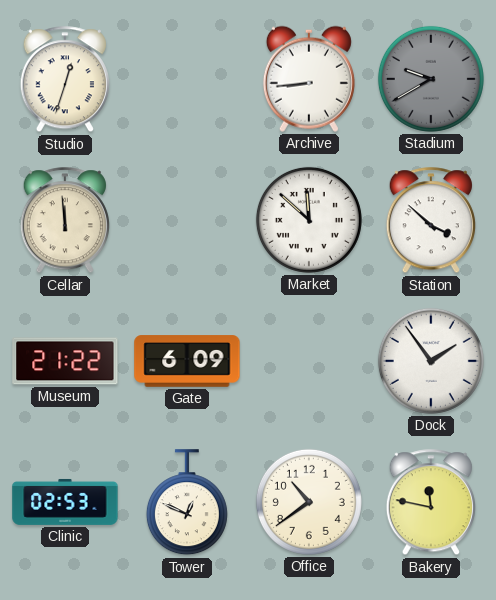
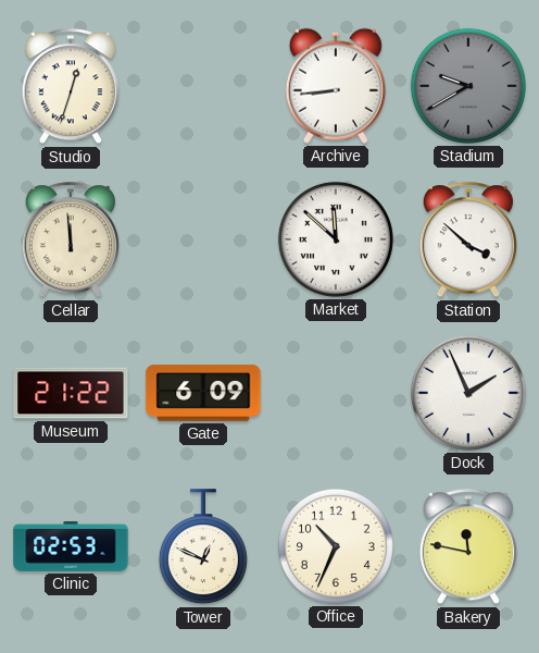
Dock: 1:54 -> 1:56
Office: 10:39 -> 10:34
